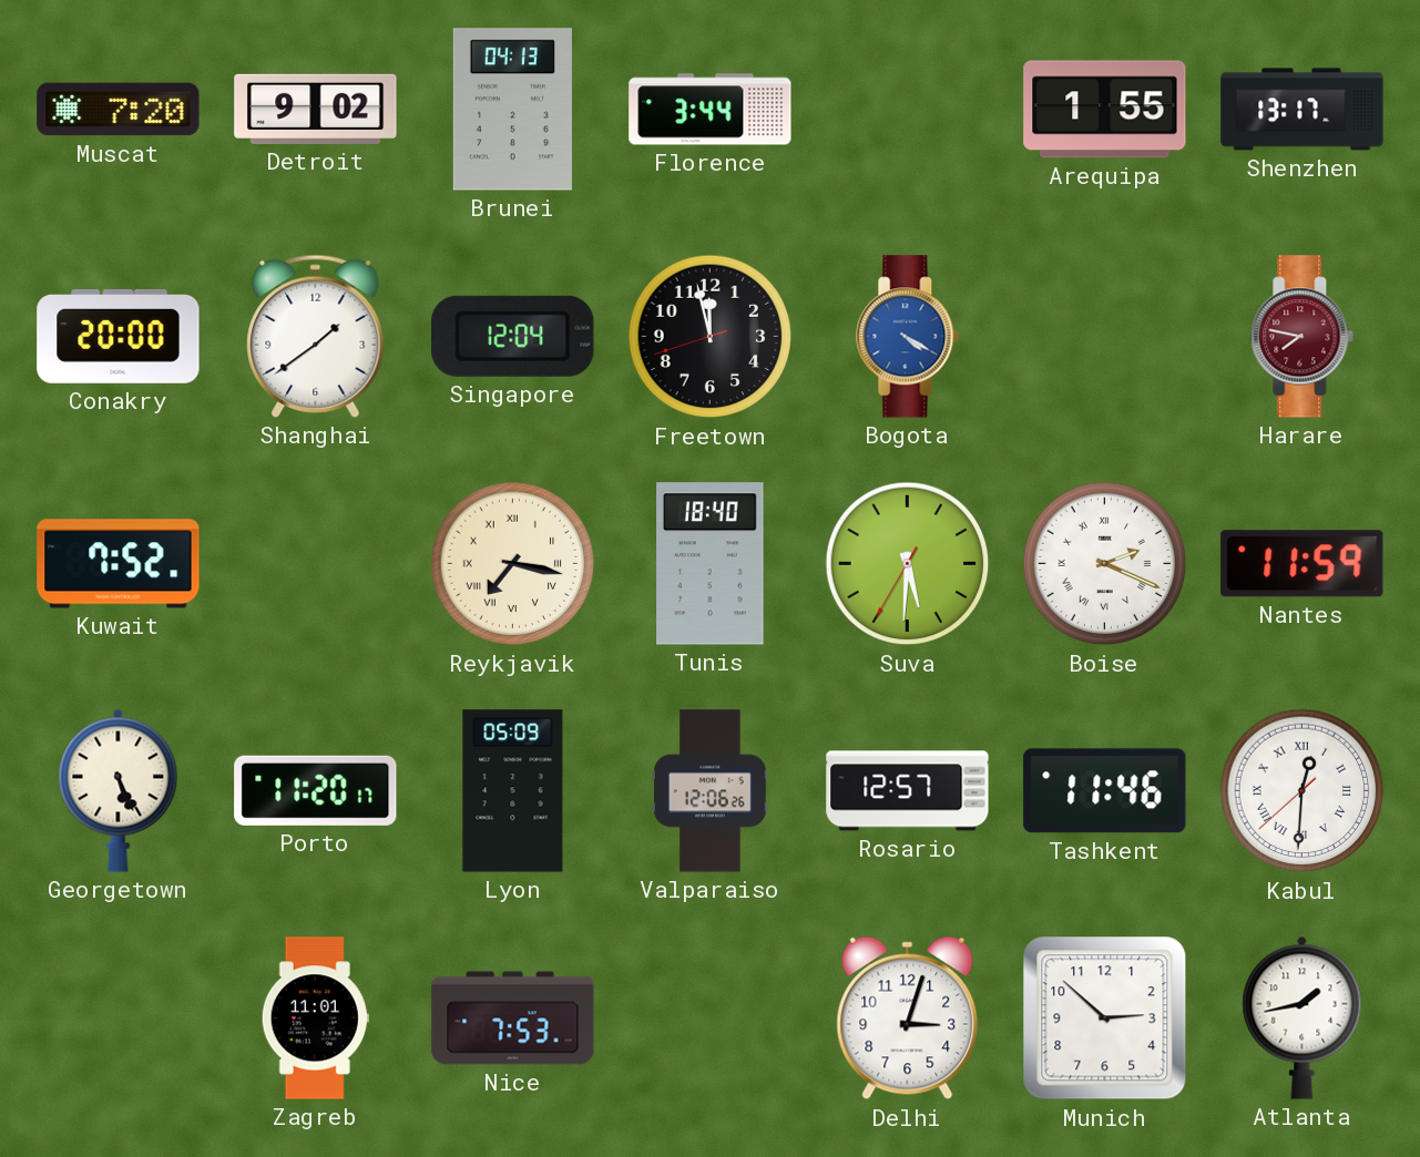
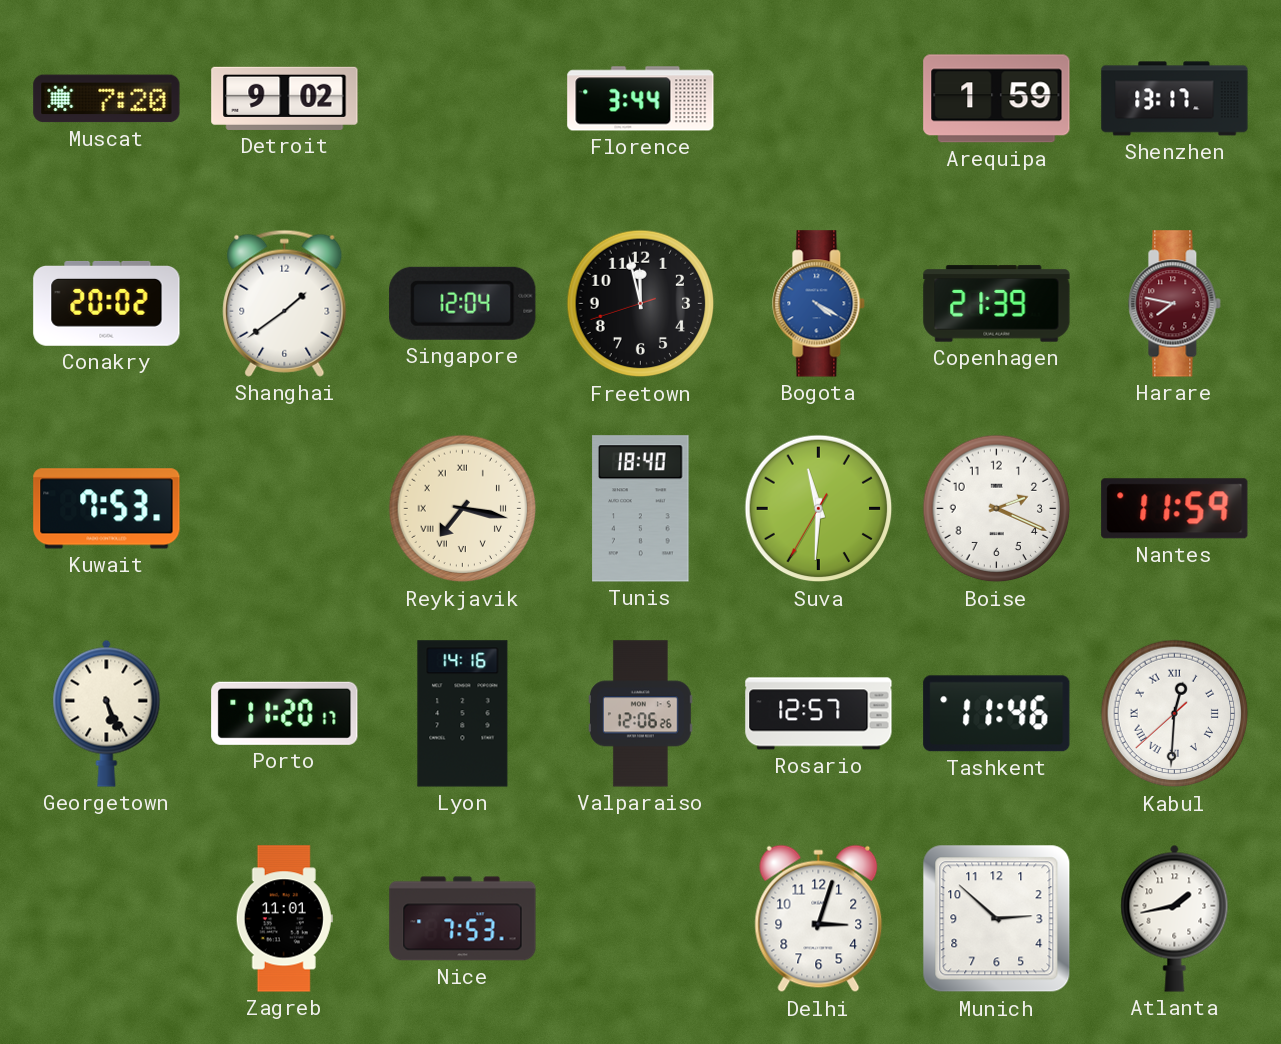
Brunei: 04:13 -> none
Arequipa: 1:55 -> 1:59
Conakry: 20:00 -> 20:02
Copenhagen: none -> 21:39
Kuwait: 7:52 -> 7:53
Suva: 5:30 -> 11:30
Boise numerals: Roman -> Arabic
Lyon: 05:09 -> 14:16
